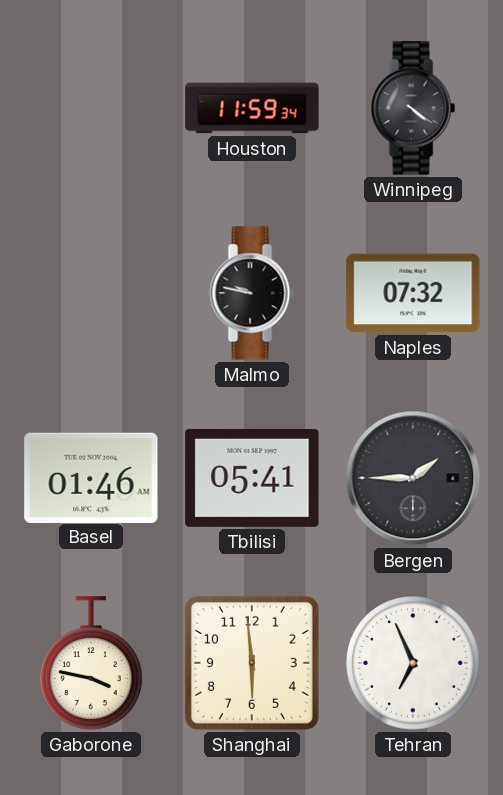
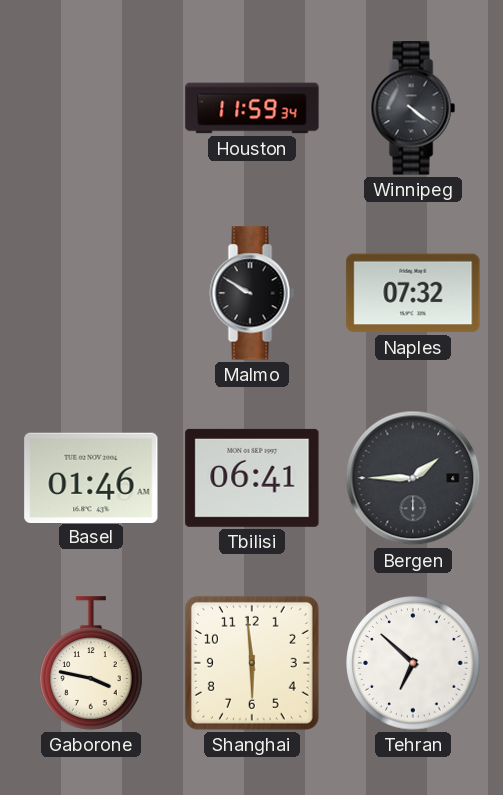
Malmo: 9:47 -> 9:50
Tbilisi: 05:41 -> 06:41
Tehran: 6:56 -> 6:52
